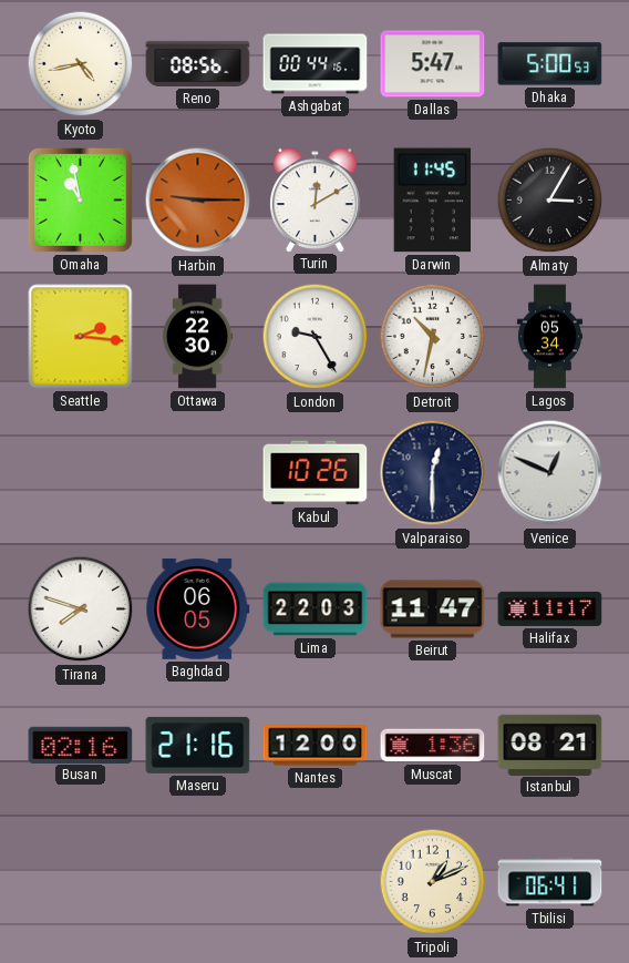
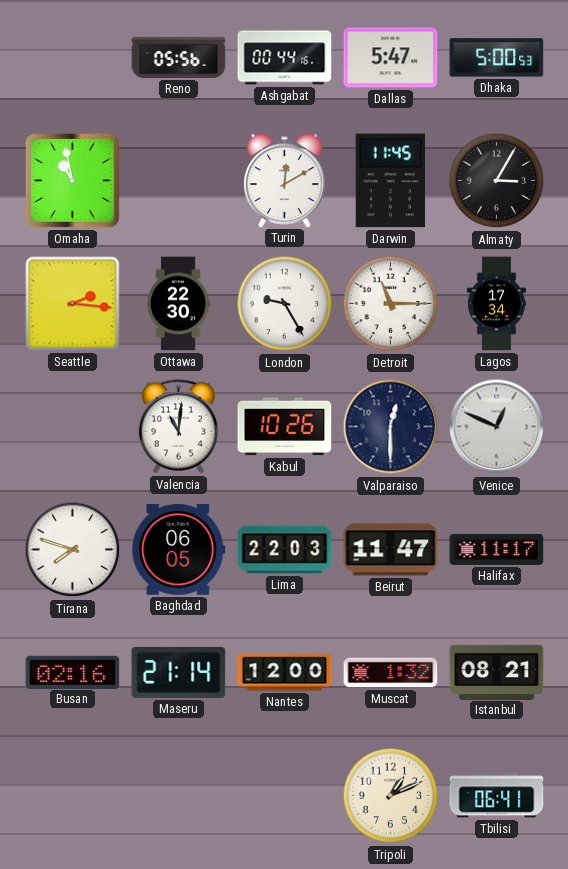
Kyoto: 4:43 -> none
Reno: 08:56 -> 05:56
Harbin: 9:15 -> none
Detroit: 10:32 -> 11:15
Lagos: 05:34 -> 17:34
Valencia: none -> 11:01
Maseru: 21:16 -> 21:14
Muscat: 1:36 -> 1:32
